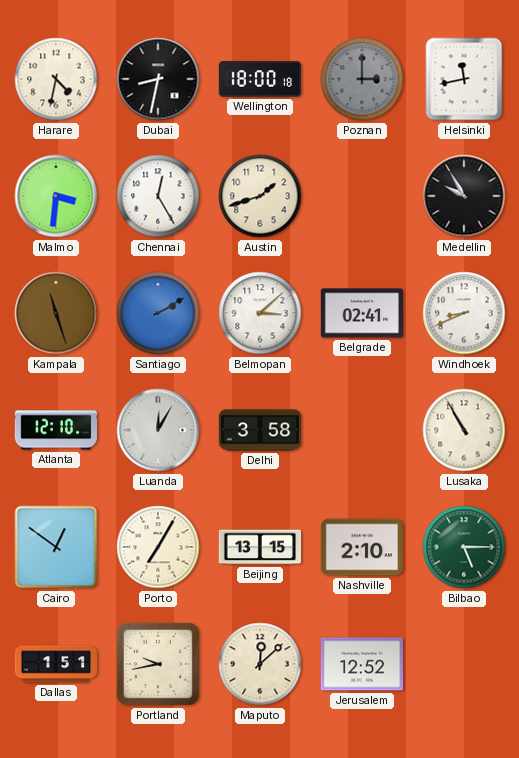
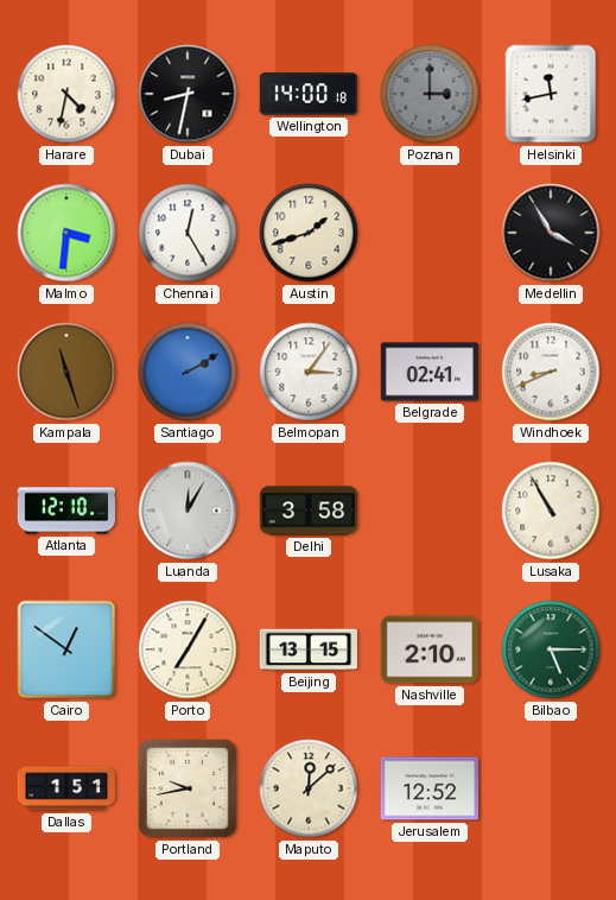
Wellington: 18:00 -> 14:00
Medellin: 9:55 -> 3:55
Belmopan: 3:08 -> 3:06
